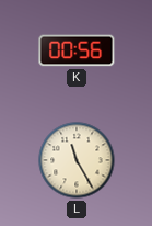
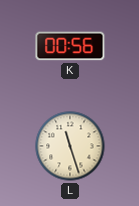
L: 11:25 -> 11:27
